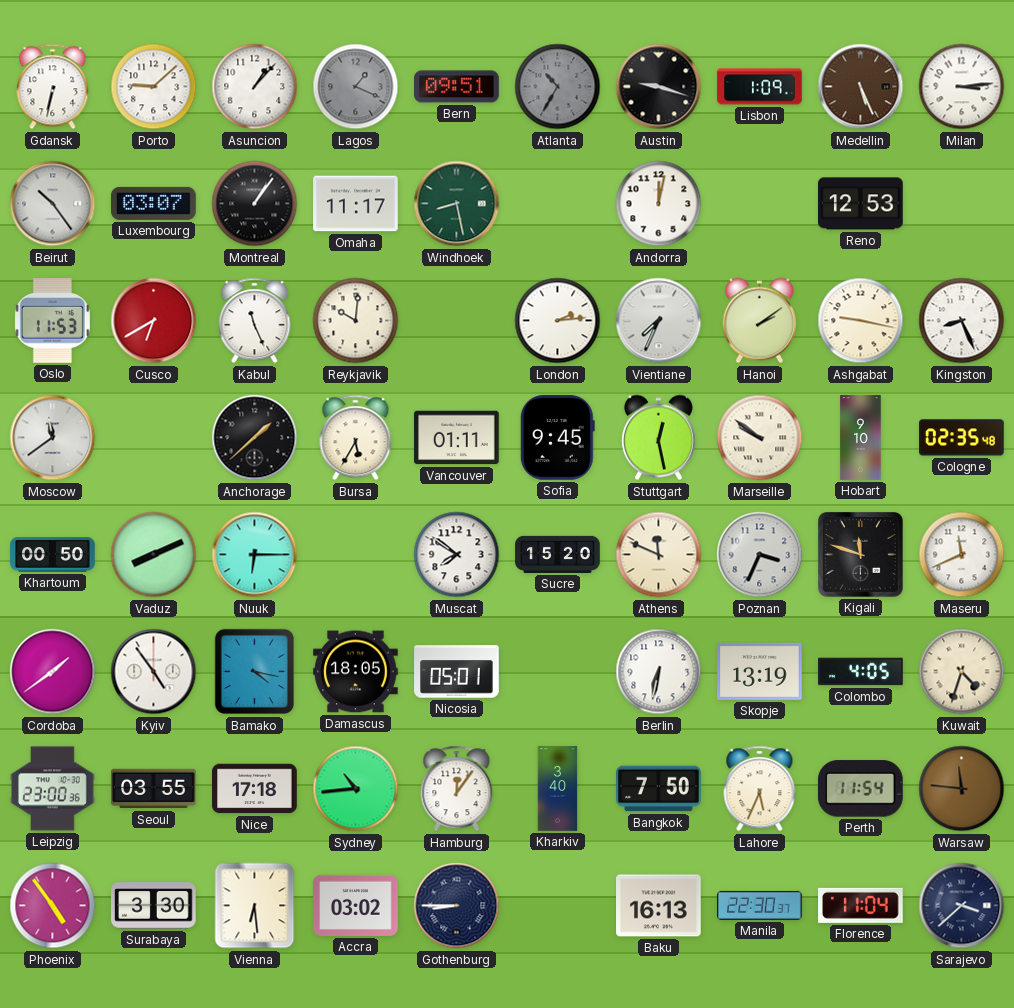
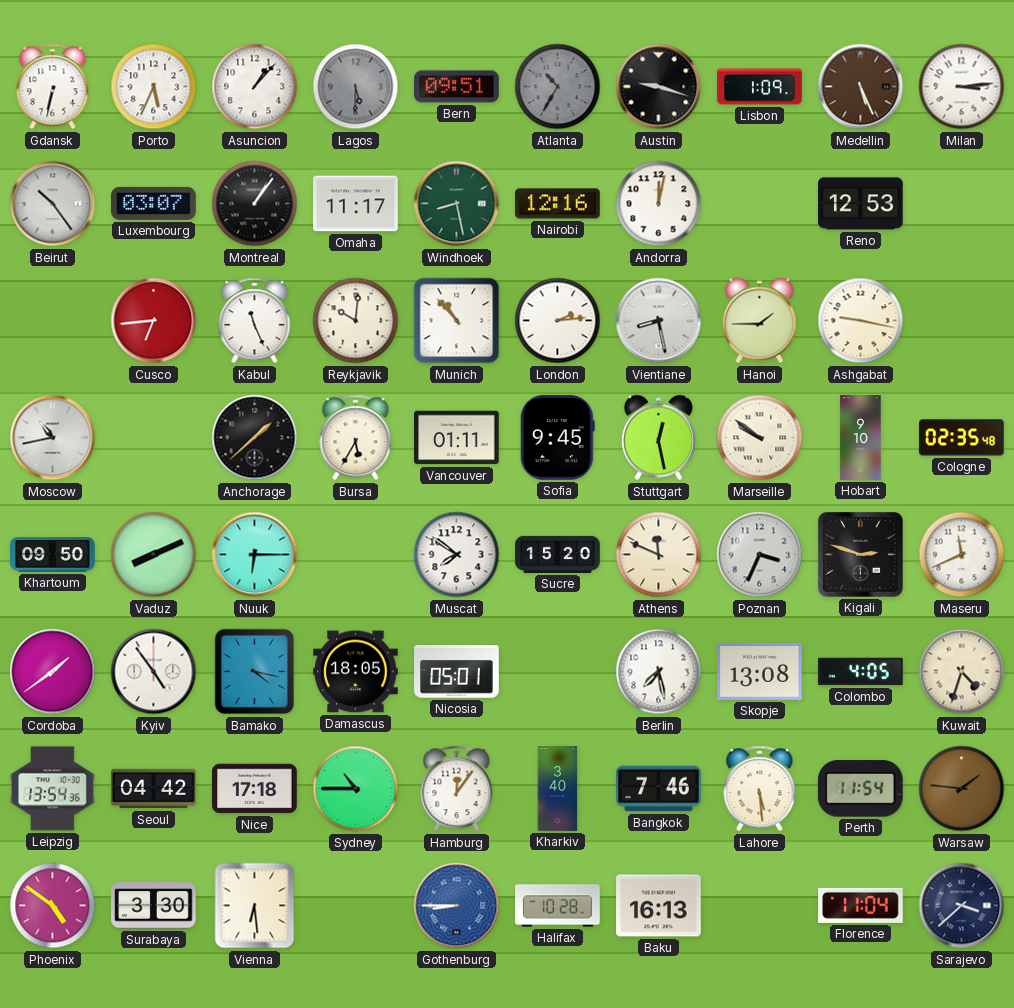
Porto: 9:08 -> 5:34
Lagos: 1:19 -> 5:30
Nairobi: none -> 12:16
Oslo: 11:53 -> none
Cusco: 6:40 -> 6:44
Munich: none -> 10:53
Vientiane: 7:34 -> 8:28
Hanoi: 2:09 -> 1:45
Kingston: 8:26 -> none
Moscow: 11:39 -> 10:43
Khartoum: 00:50 -> 09:50
Kigali: 11:48 -> 2:48
Berlin: 6:32 -> 7:28
Skopje: 13:19 -> 13:08
Leipzig: 23:00 -> 13:54
Seoul: 03:55 -> 04:42
Sydney: 10:44 -> 10:45
Bangkok: 7:50 -> 7:46
Lahore: 5:34 -> 5:29
Warsaw: 11:46 -> 1:46
Phoenix: 4:54 -> 4:51
Accra: 03:02 -> none
Gothenburg dial: navy -> blue
Halifax: none -> 10:28
Manila: 22:30 -> none
